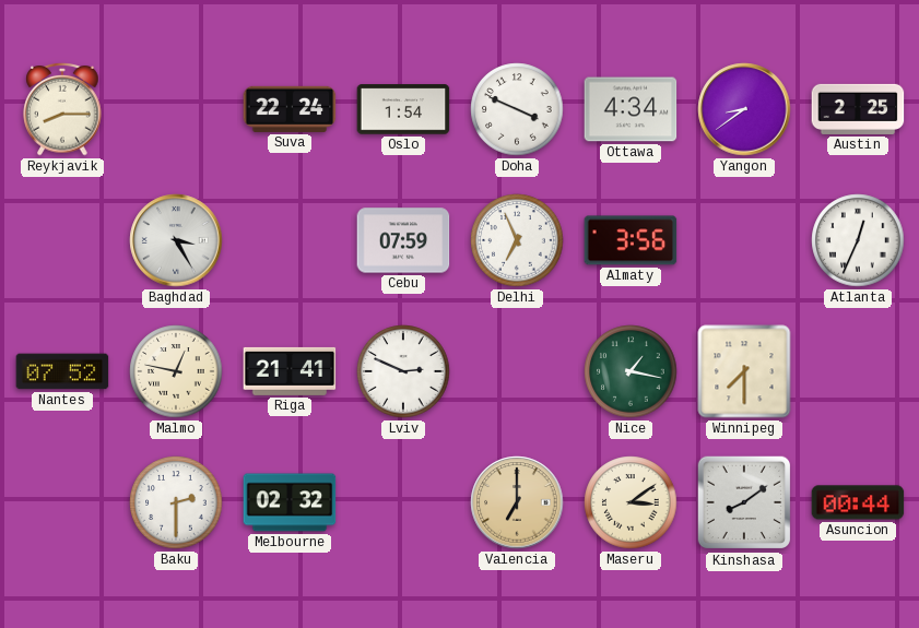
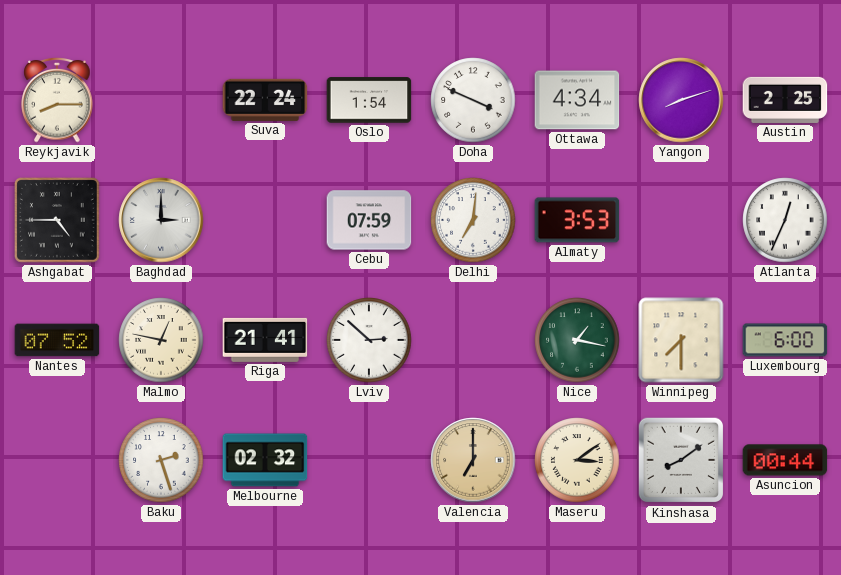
Yangon: 8:39 -> 8:12
Ashgabat: none -> 4:45
Baghdad: 3:25 -> 3:00
Delhi: 6:56 -> 7:01
Almaty: 3:56 -> 3:53
Lviv: 2:49 -> 2:52
Luxembourg: none -> 6:00
Baku: 2:30 -> 2:27
